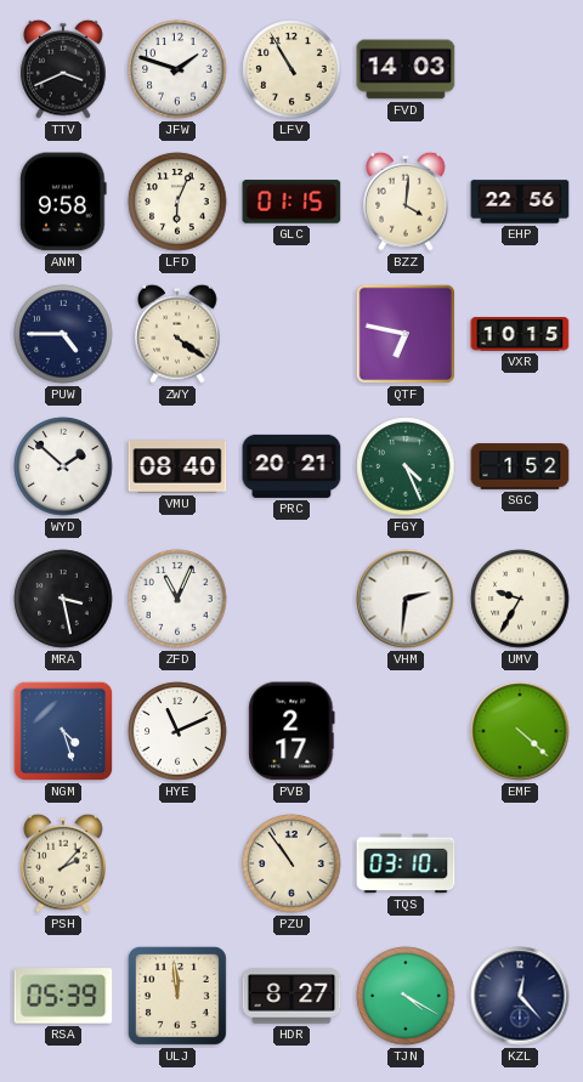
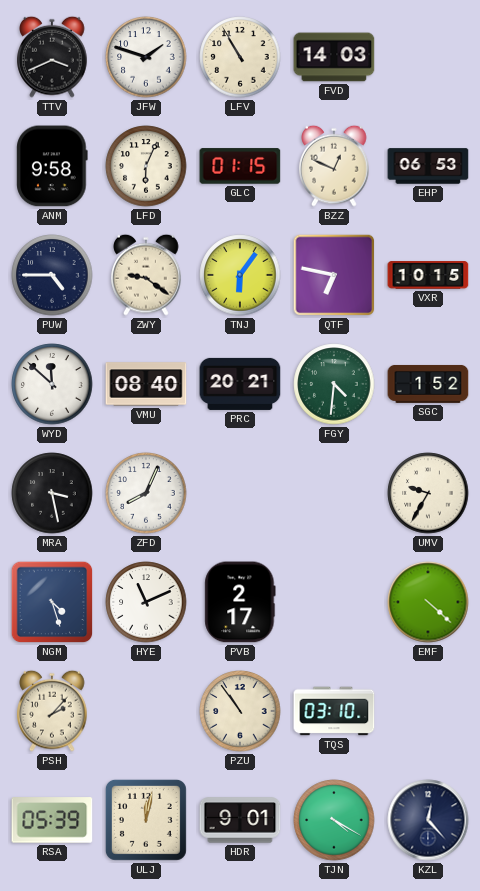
BZZ: 4:01 -> 12:49
EHP: 22:56 -> 06:53
ZWY: 4:21 -> 9:21
TNJ: none -> 6:06
WYD: 1:52 -> 11:52
FGY: 4:26 -> 4:31
ZFD: 11:04 -> 8:04
VHM: 2:31 -> none
ULJ: 11:59 -> 12:02
HDR: 8:27 -> 9:01
